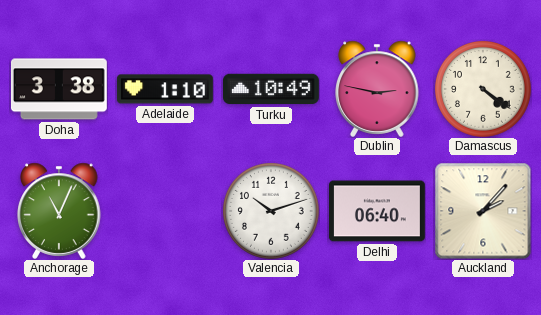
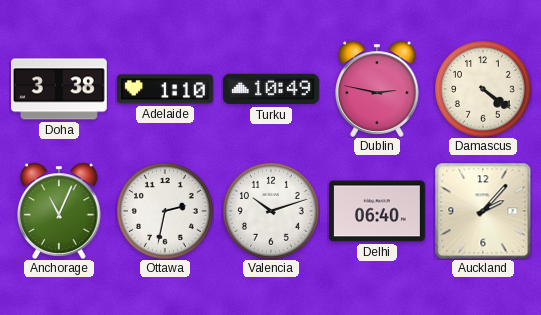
Ottawa: none -> 2:32
